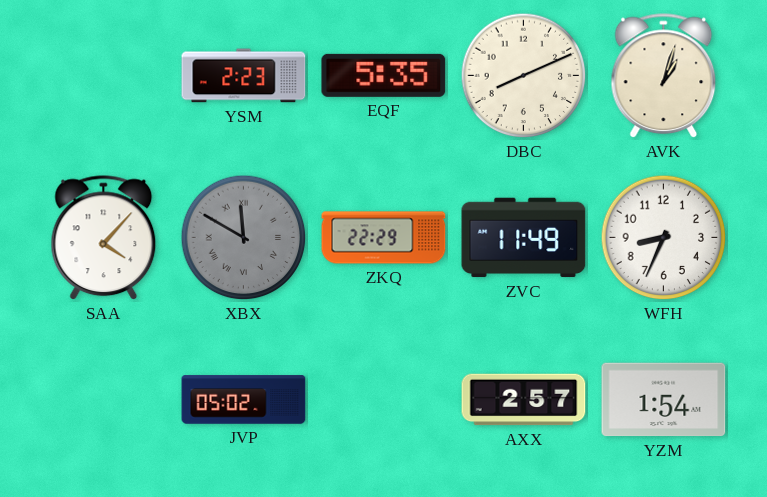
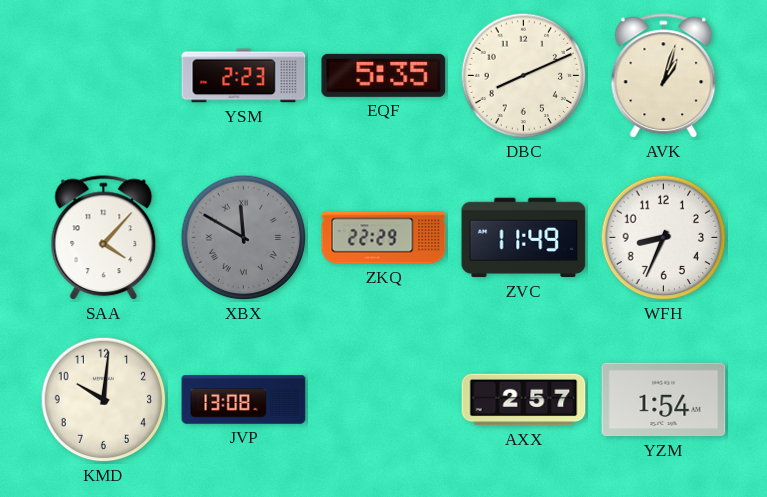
KMD: none -> 10:01
JVP: 05:02 -> 13:08
